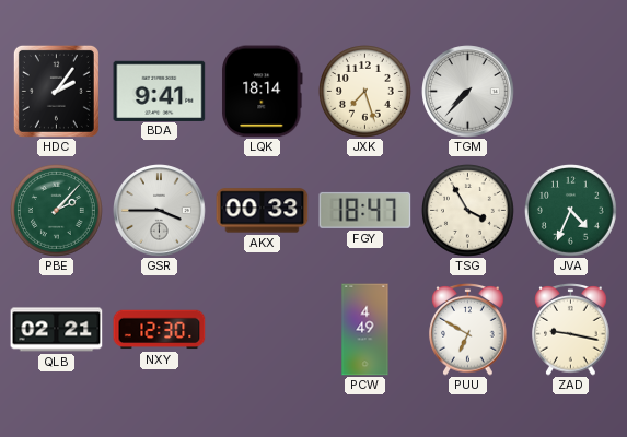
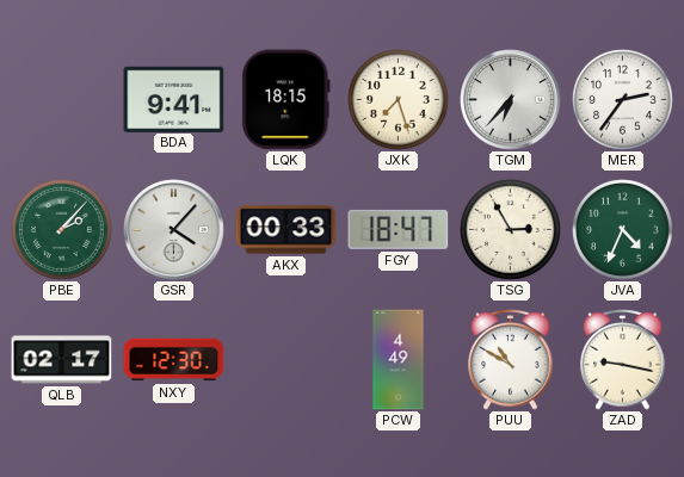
HDC: 2:06 -> none
LQK: 18:14 -> 18:15
TGM: 7:37 -> 6:37
MER: none -> 2:36
GSR: 3:45 -> 4:07
TSG: 3:55 -> 2:55
QLB: 02:21 -> 02:17
PUU: 6:50 -> 10:50
